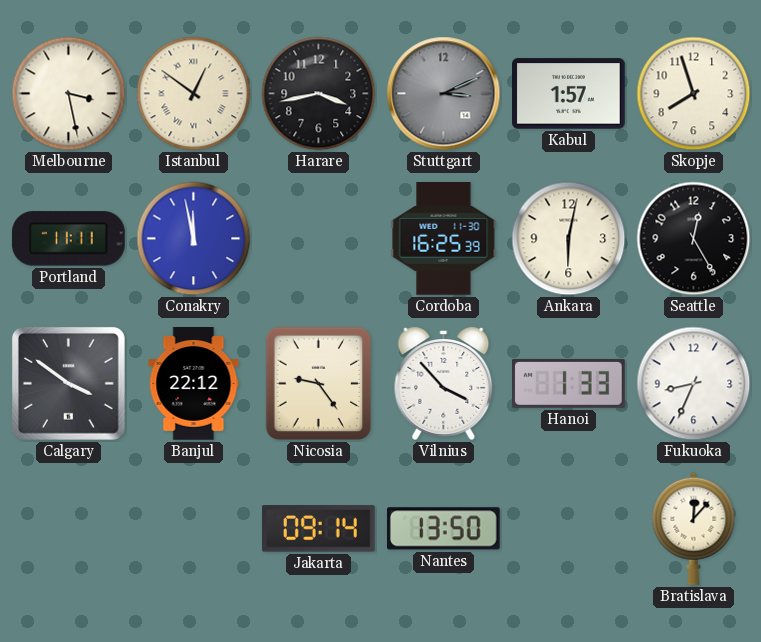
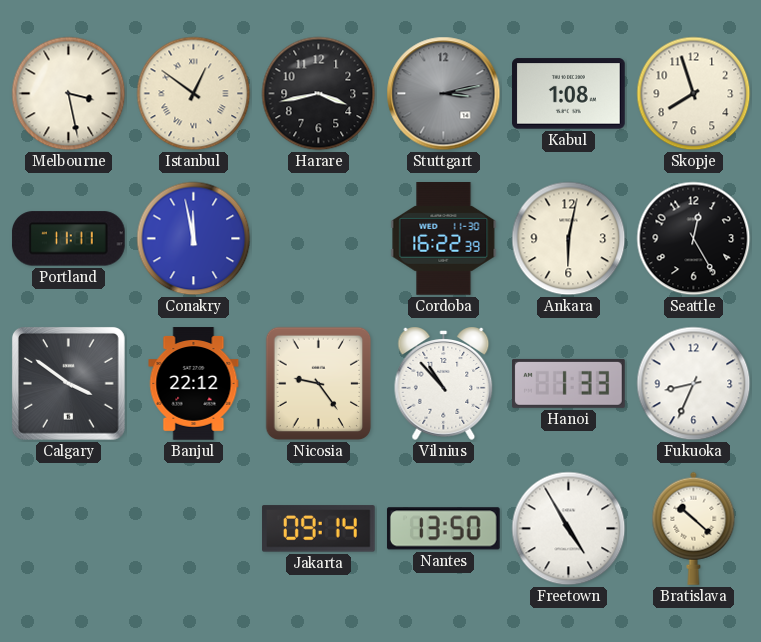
Stuttgart: 3:11 -> 3:13
Kabul: 1:57 -> 1:08
Cordoba: 16:25 -> 16:22
Vilnius: 3:53 -> 10:53
Freetown: none -> 4:55
Bratislava: 12:07 -> 10:22
